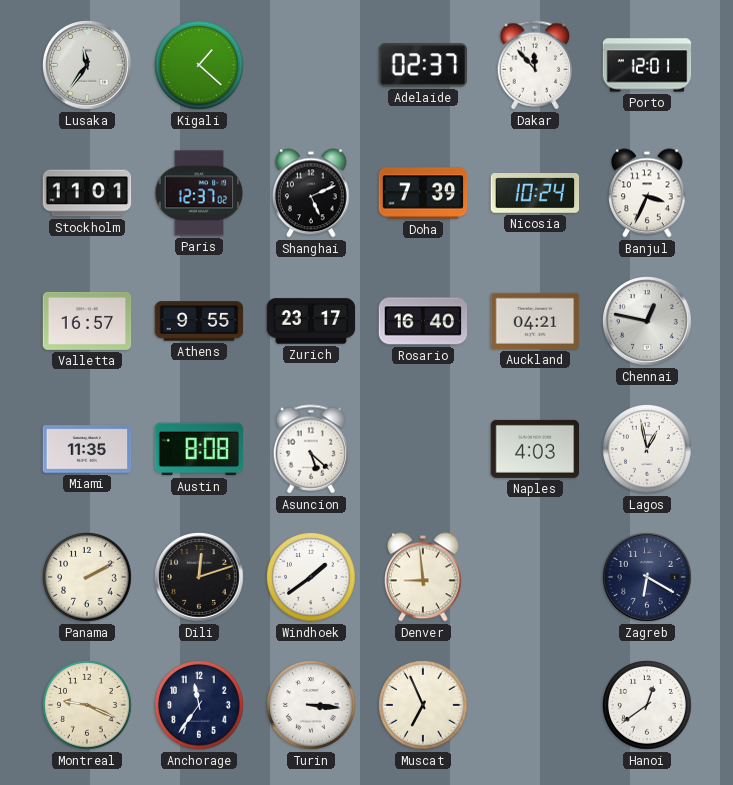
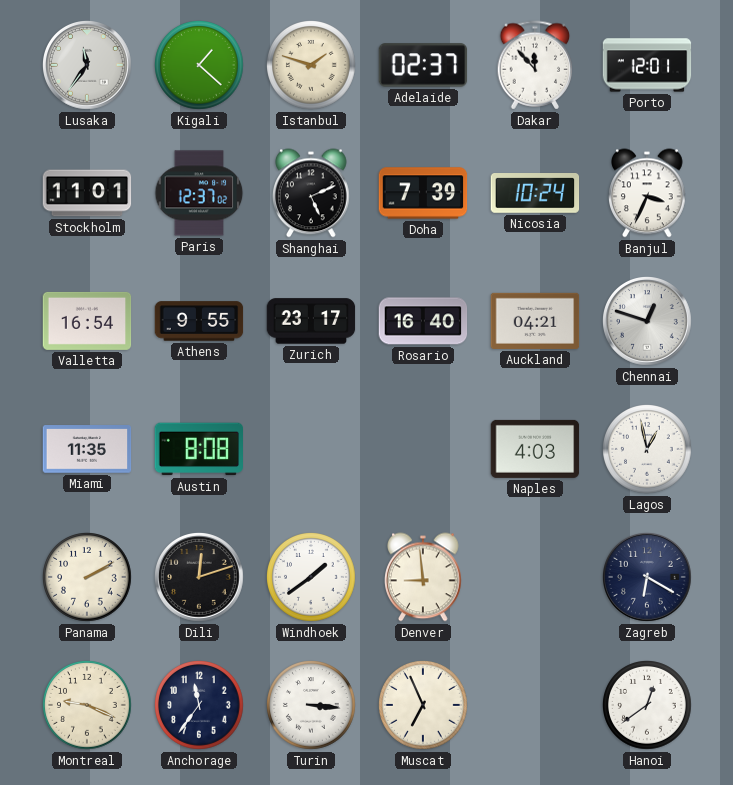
Istanbul: none -> 1:48
Valletta: 16:57 -> 16:54
Chennai: 12:47 -> 12:48
Asuncion: 5:22 -> none
